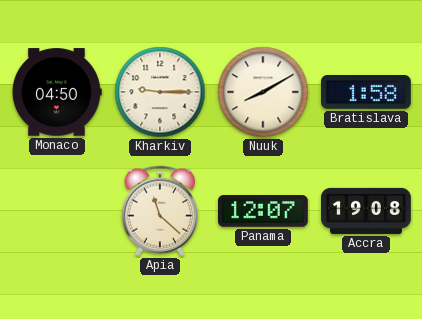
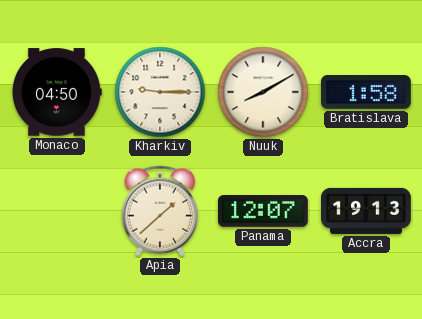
Apia: 11:22 -> 1:38
Accra: 19:08 -> 19:13
